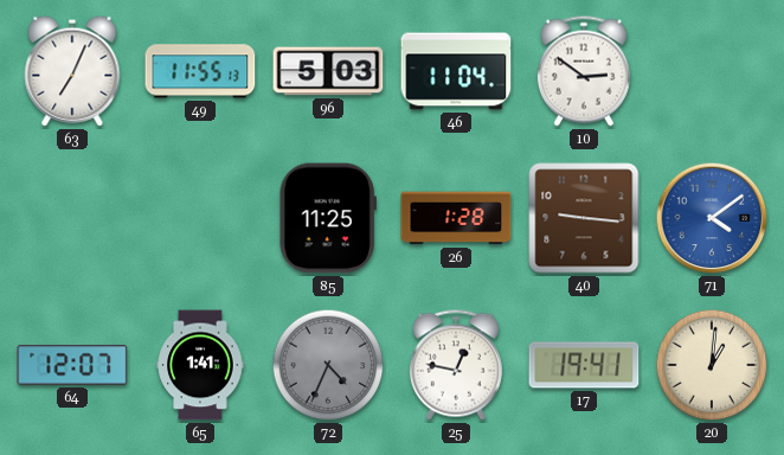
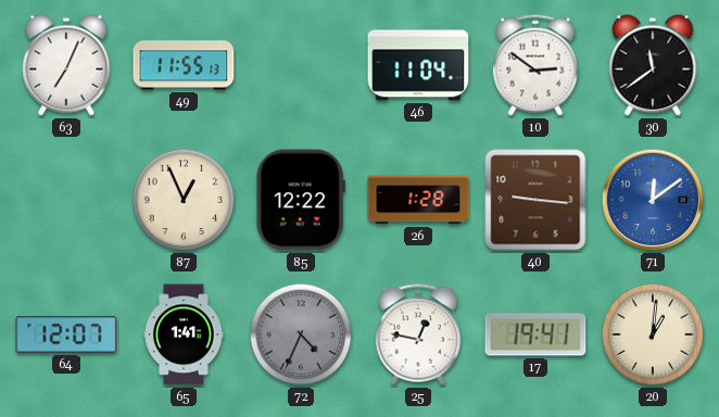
96: 5:03 -> none
30: none -> 11:39
87: none -> 12:56
85: 11:25 -> 12:22
71: 4:09 -> 12:09
